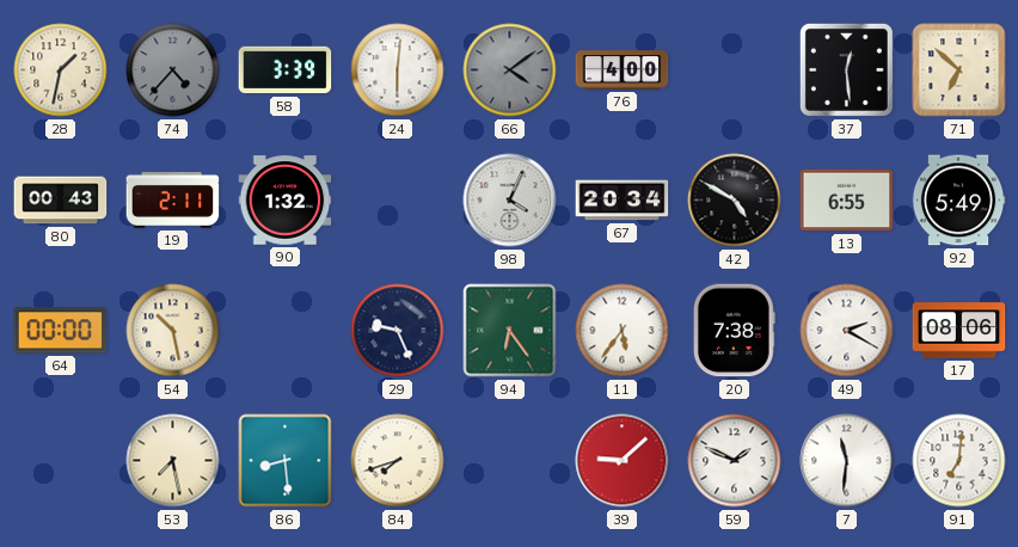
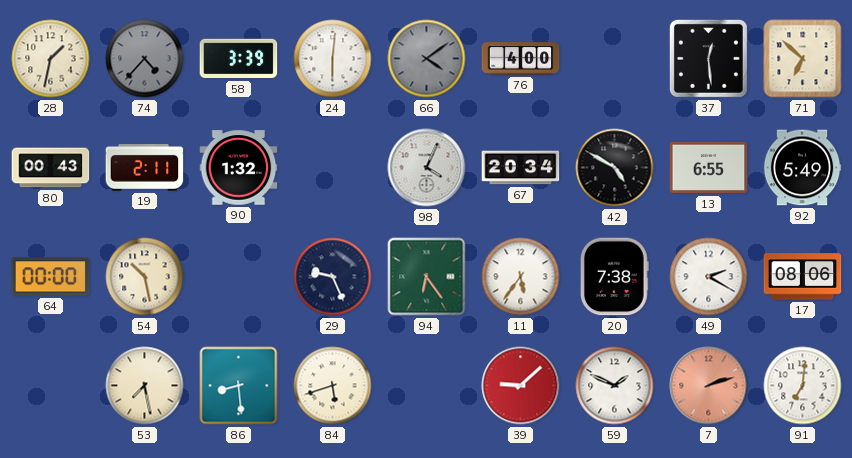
84: 7:42 -> 5:42
7: 11:31 -> 2:12
7 dial: white -> salmon
